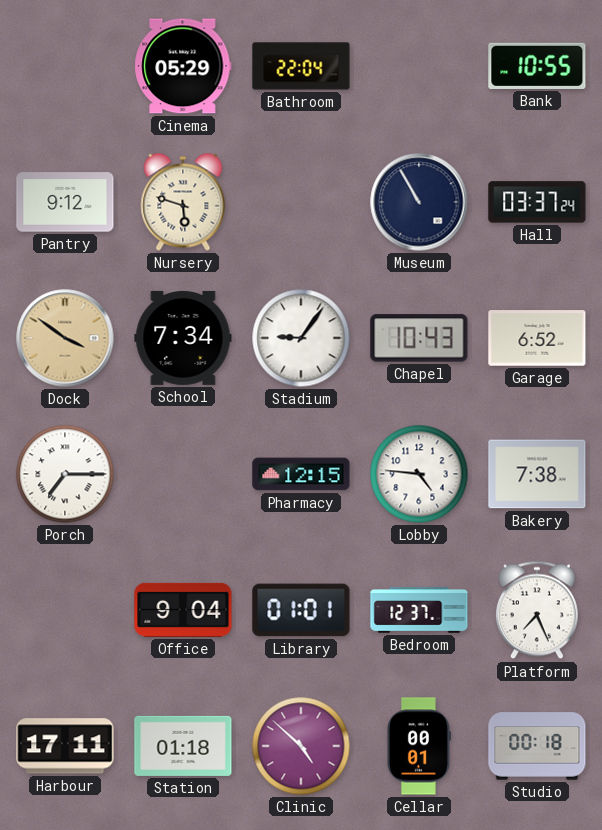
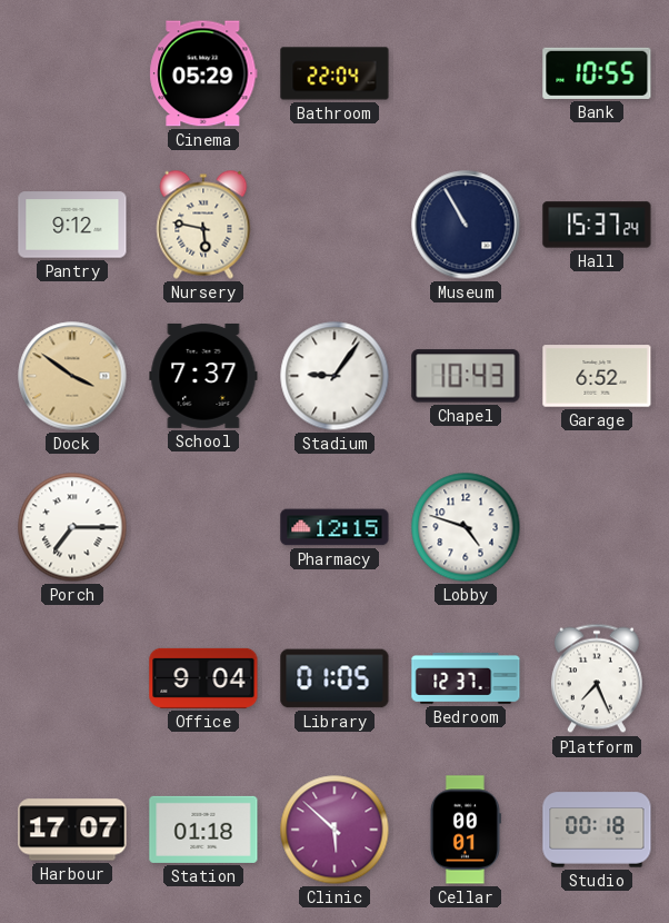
Nursery: 5:48 -> 5:47
Hall: 03:37 -> 15:37
School: 7:34 -> 7:37
Lobby: 4:46 -> 4:48
Bakery: 7:38 -> none
Library: 01:01 -> 01:05
Harbour: 17:11 -> 17:07
Clinic: 4:52 -> 5:52
